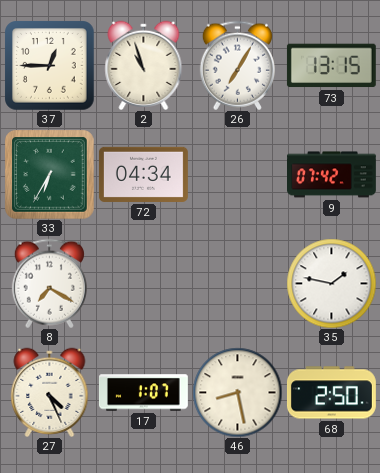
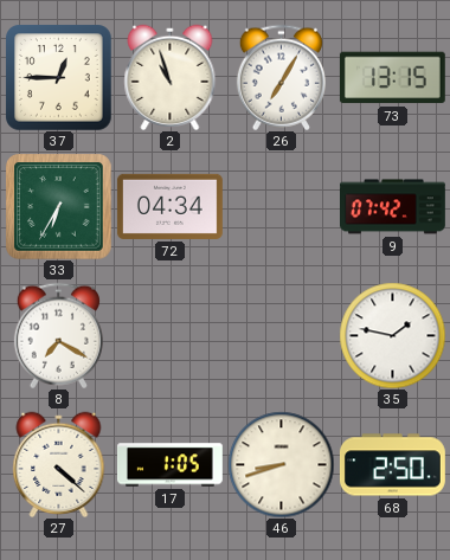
27: 4:26 -> 4:22
17: 1:07 -> 1:05
46: 8:28 -> 8:42
